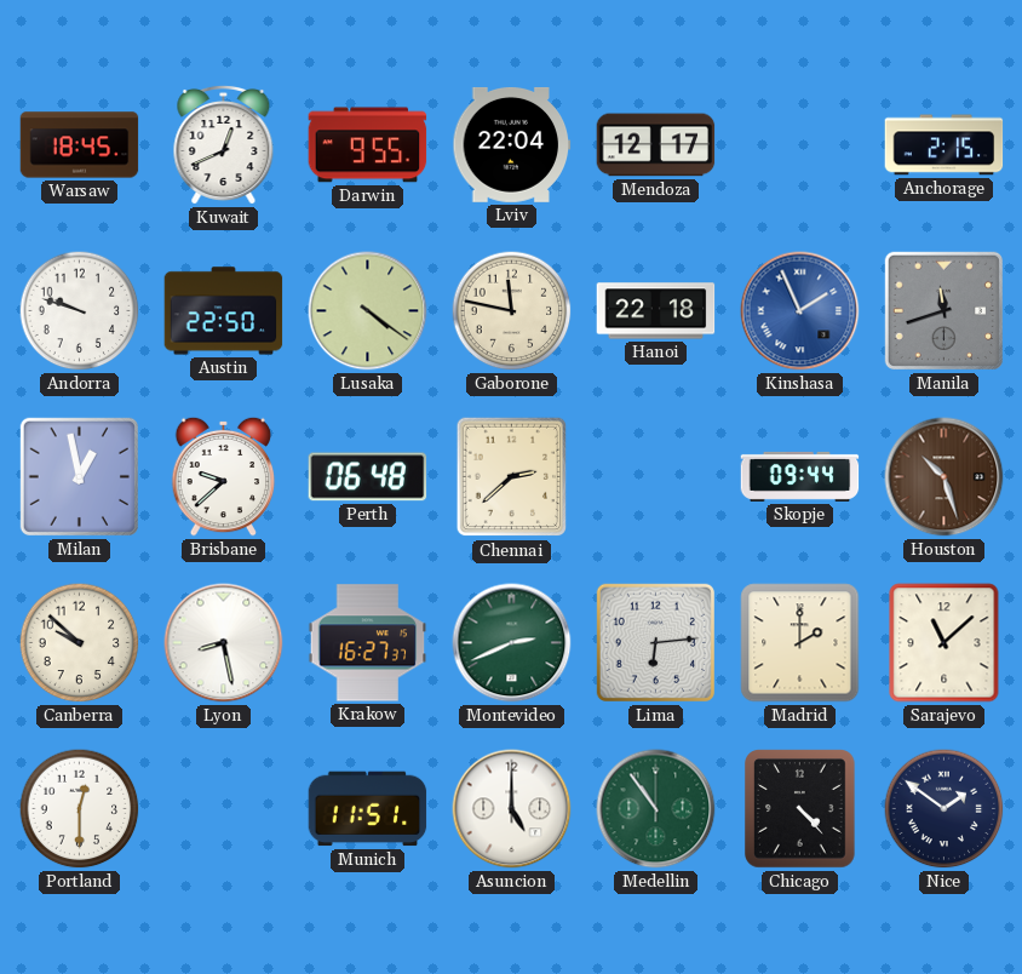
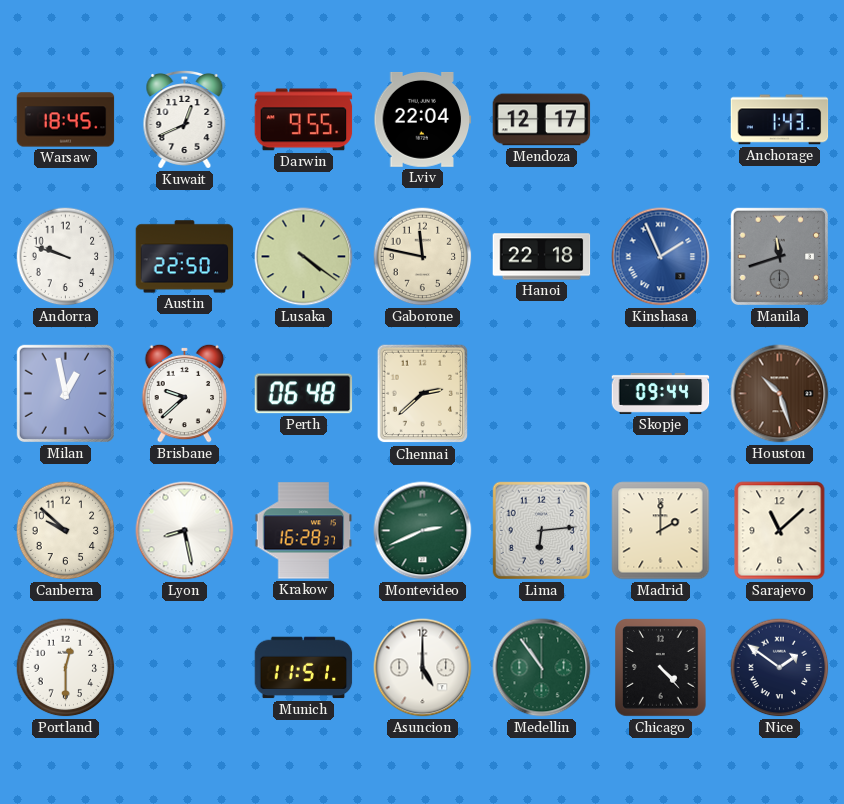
Anchorage: 2:15 -> 1:43
Krakow: 16:27 -> 16:28
